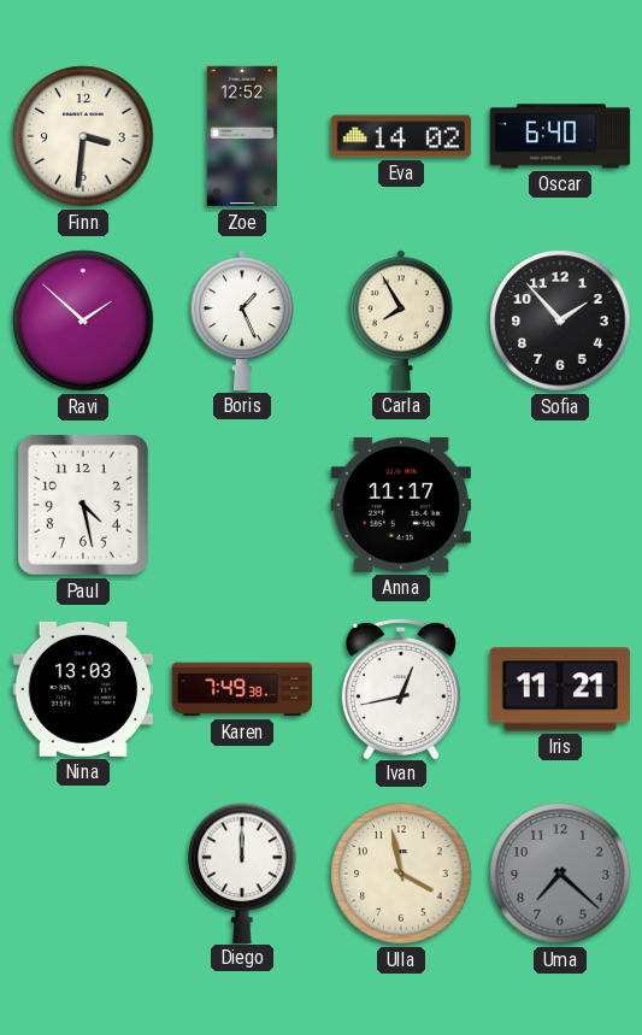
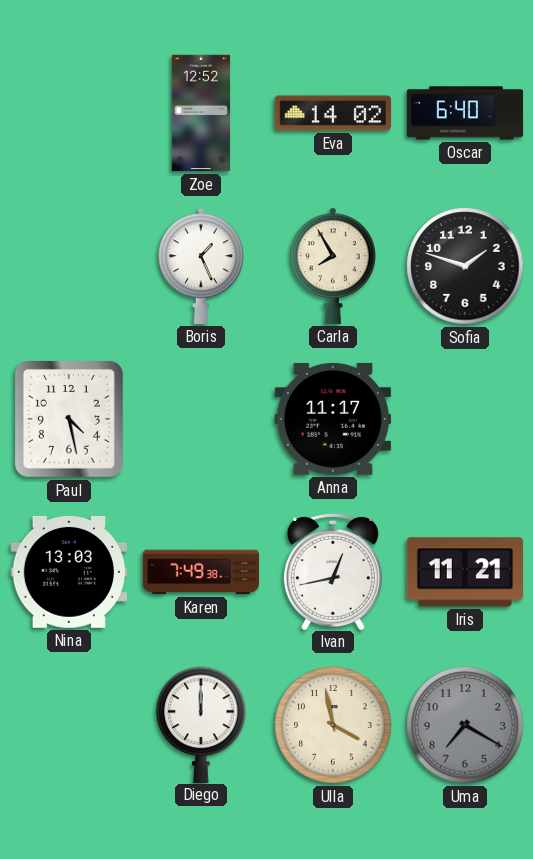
Finn: 3:31 -> none
Ravi: 1:52 -> none
Sofia: 1:53 -> 1:48
Uma: 7:22 -> 7:20
